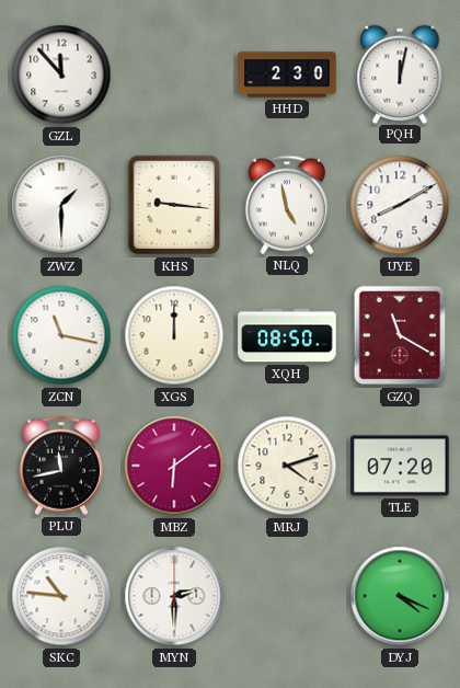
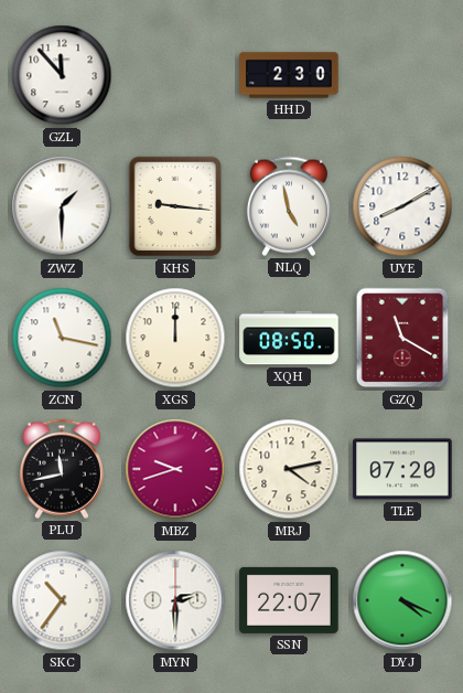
PQH: 12:02 -> none
MBZ: 6:09 -> 9:42
MRJ: 4:12 -> 4:13
SKC: 10:46 -> 10:36
SSN: none -> 22:07
